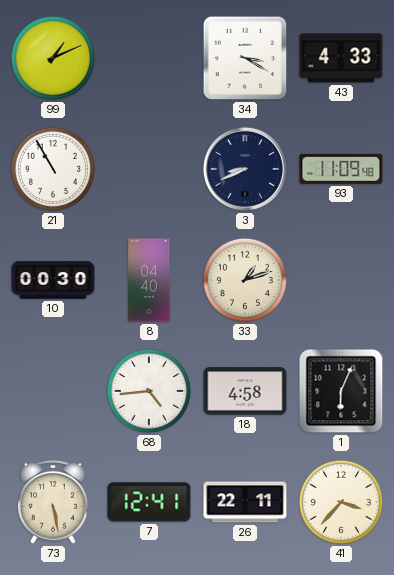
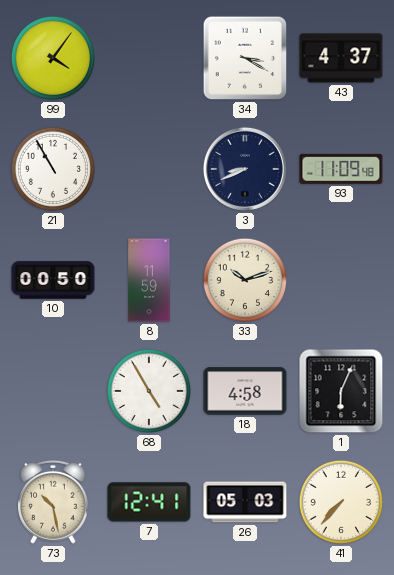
99: 1:11 -> 4:06
43: 4:33 -> 4:37
10: 00:30 -> 00:50
8: 04:40 -> 11:59
33: 1:12 -> 10:12
68: 4:44 -> 4:55
73: 5:28 -> 10:28
26: 22:11 -> 05:03
41: 3:37 -> 7:37
